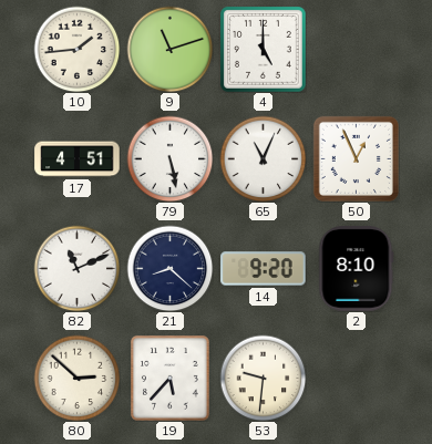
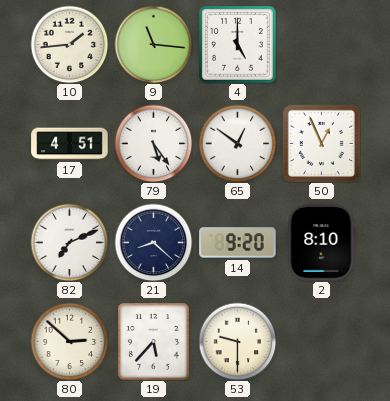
9: 11:12 -> 11:16
79: 5:28 -> 5:24
65: 11:04 -> 12:51
82: 11:11 -> 7:11
53: 9:31 -> 9:30
